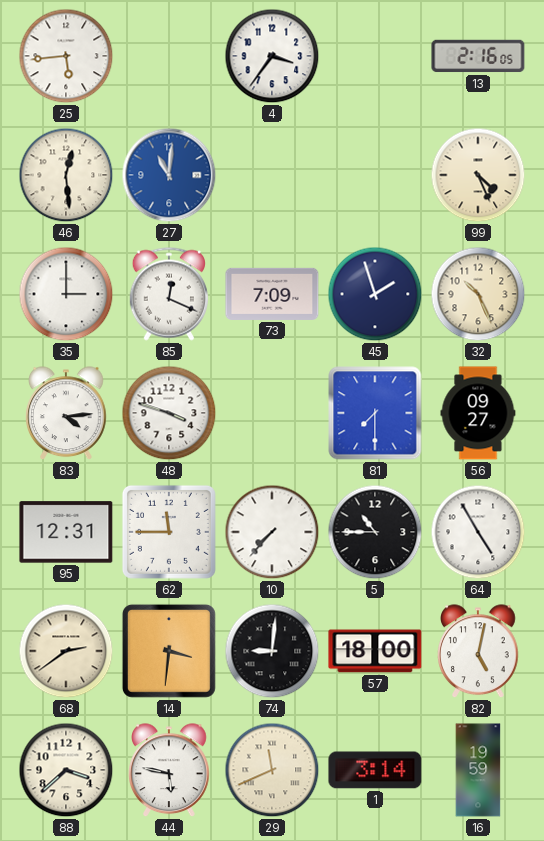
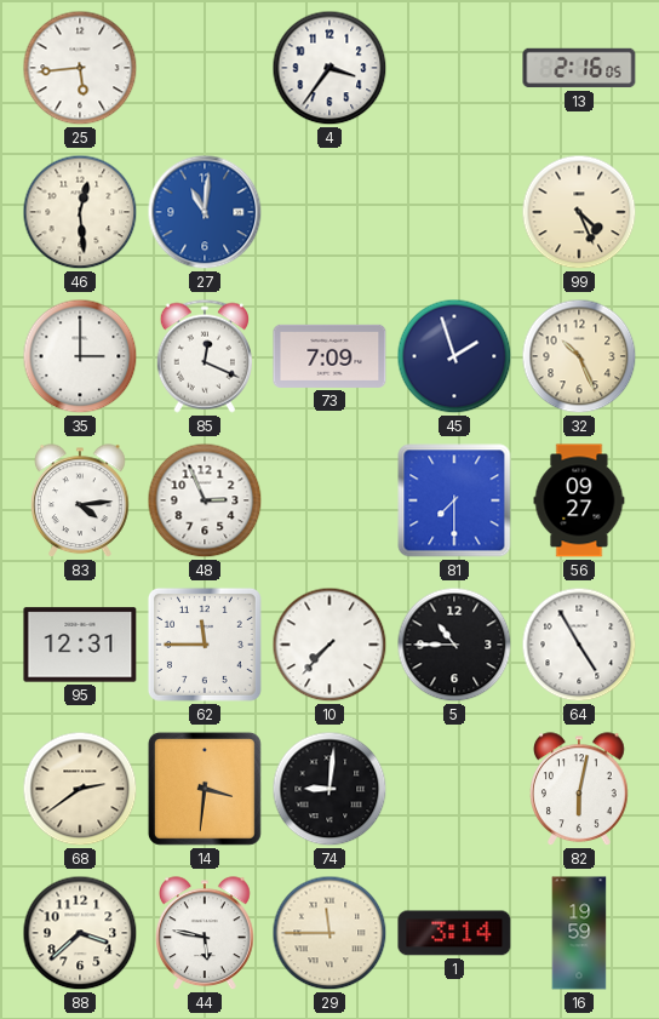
48: 3:48 -> 2:56
57: 18:00 -> none
82: 5:02 -> 6:02
29: 11:41 -> 11:45
